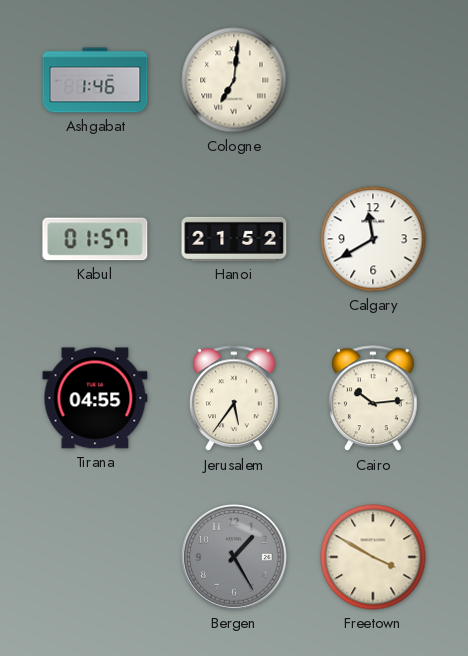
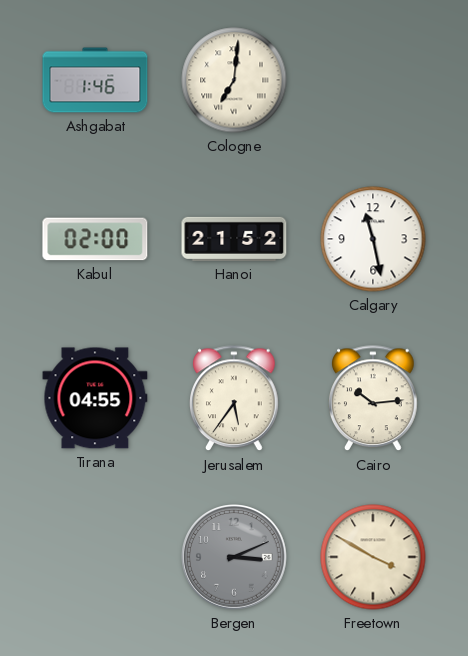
Kabul: 01:57 -> 02:00
Calgary: 11:40 -> 11:28
Bergen: 1:25 -> 3:11
